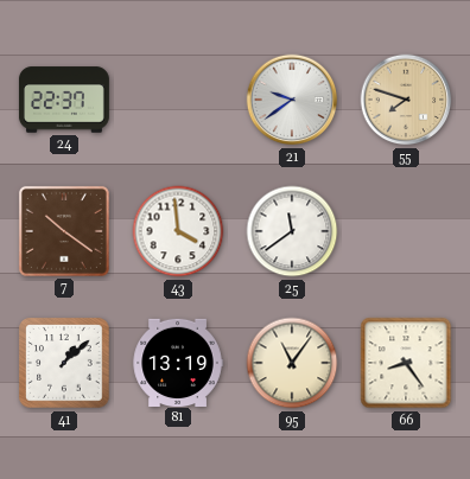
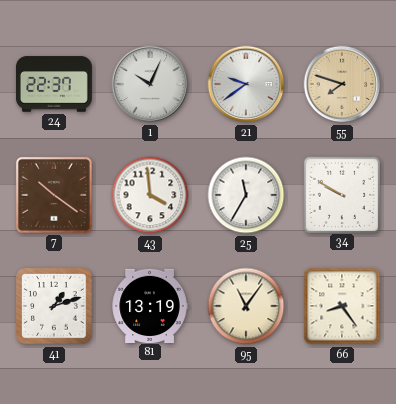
1: none -> 10:04
25: 11:39 -> 11:35
34: none -> 9:50
41: 1:08 -> 1:12
